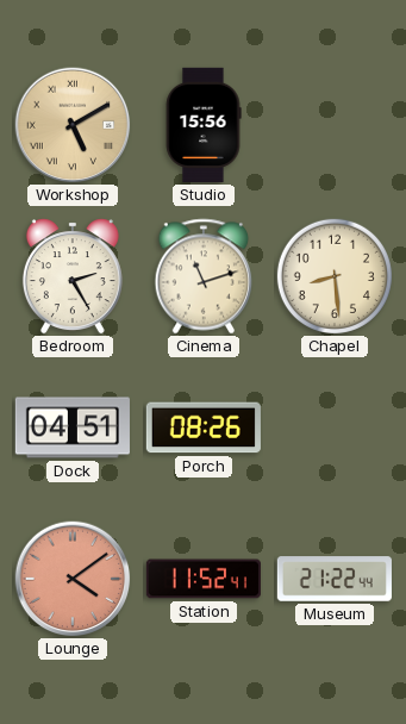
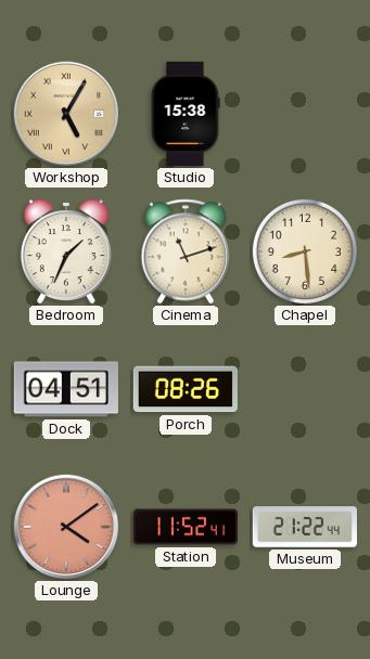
Workshop: 5:10 -> 5:05
Studio: 15:56 -> 15:38
Bedroom: 2:25 -> 1:34
